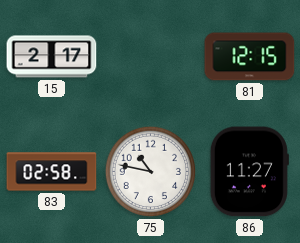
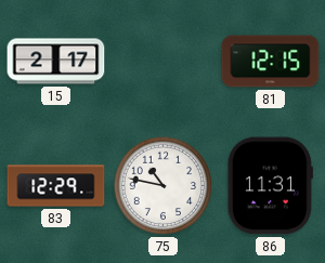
83: 02:58 -> 12:29
86: 11:27 -> 11:31
